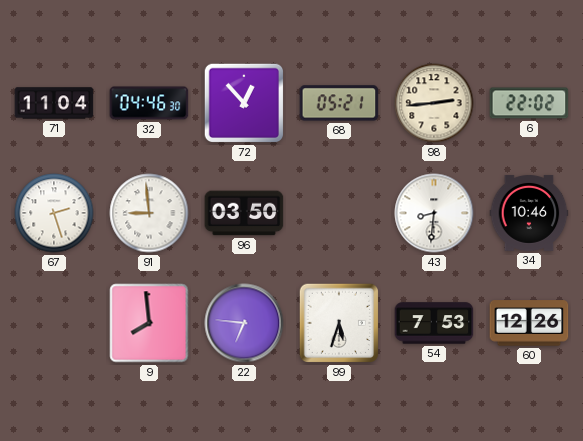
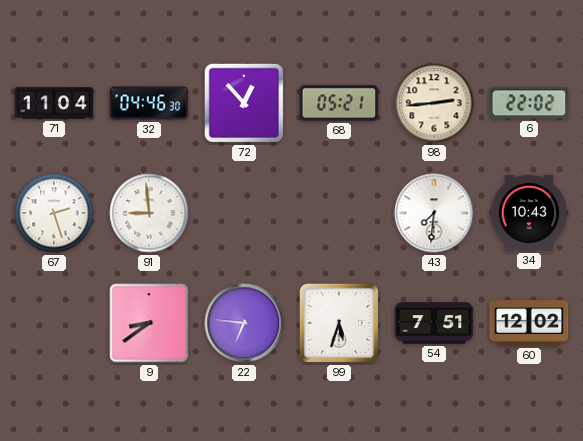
96: 03:50 -> none
43: 8:31 -> 7:31
34: 10:46 -> 10:43
9: 7:59 -> 8:39
54: 7:53 -> 7:51
60: 12:26 -> 12:02
